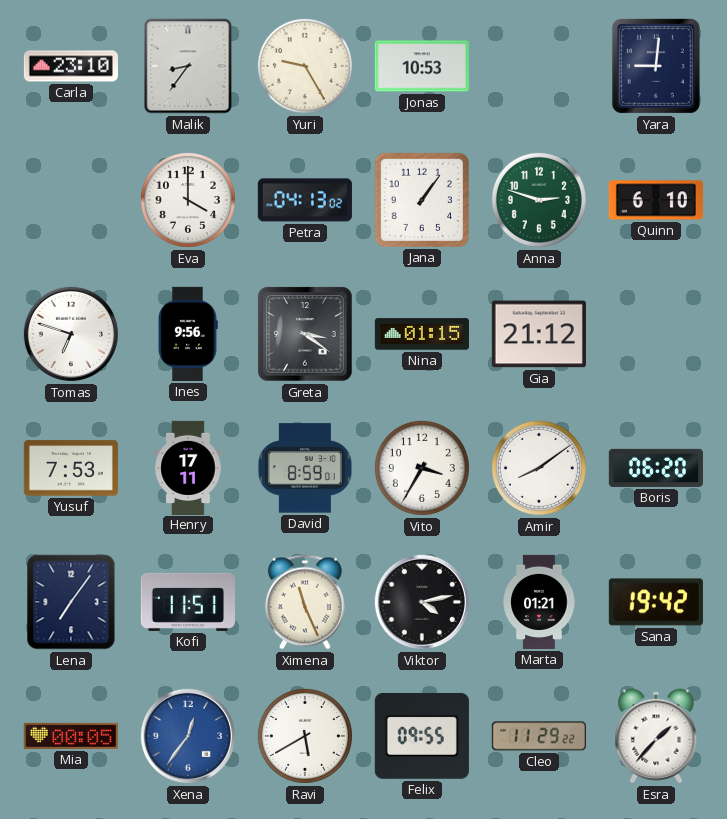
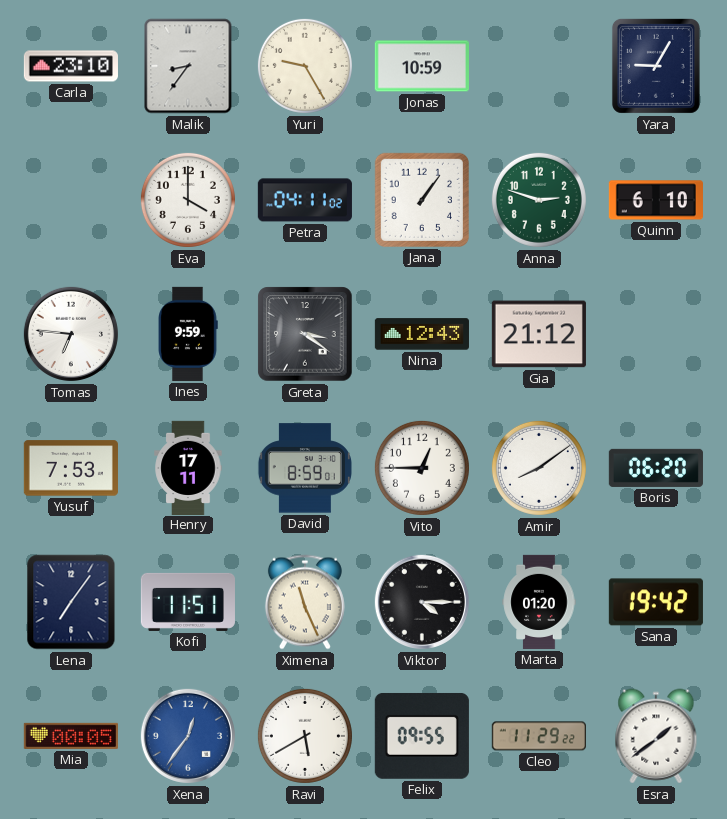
Jonas: 10:53 -> 10:59
Yara: 9:01 -> 9:05
Petra: 04:13 -> 04:11
Tomas: 6:48 -> 6:46
Ines: 9:56 -> 9:59
Nina: 01:15 -> 12:43
Vito: 3:35 -> 12:45
Viktor: 4:13 -> 4:15
Marta: 01:21 -> 01:20
Esra: 1:37 -> 1:39
